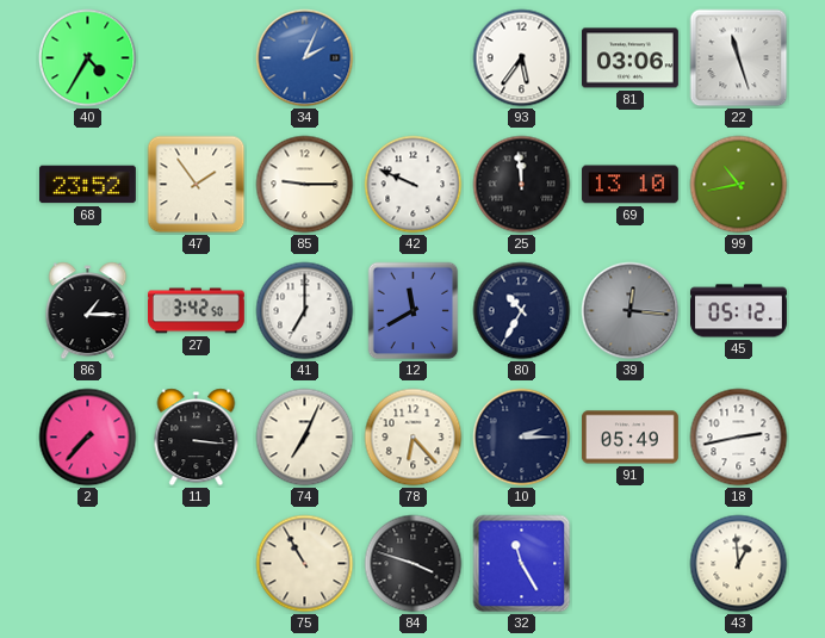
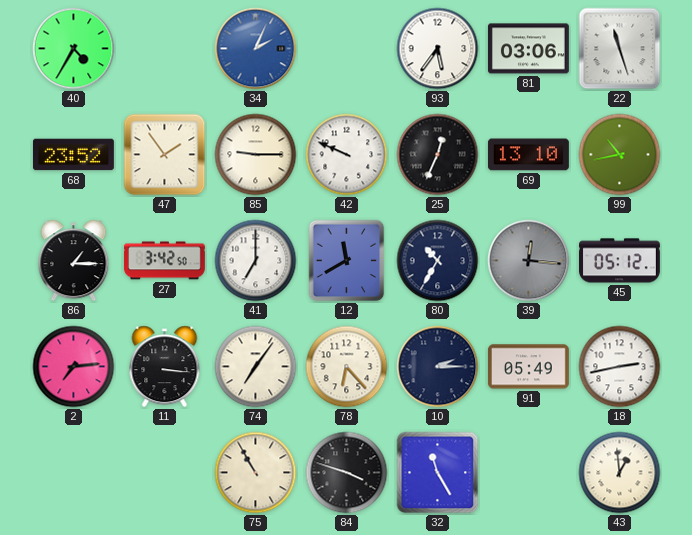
25: 11:59 -> 12:34
2: 7:37 -> 7:14
74: 7:04 -> 7:06
